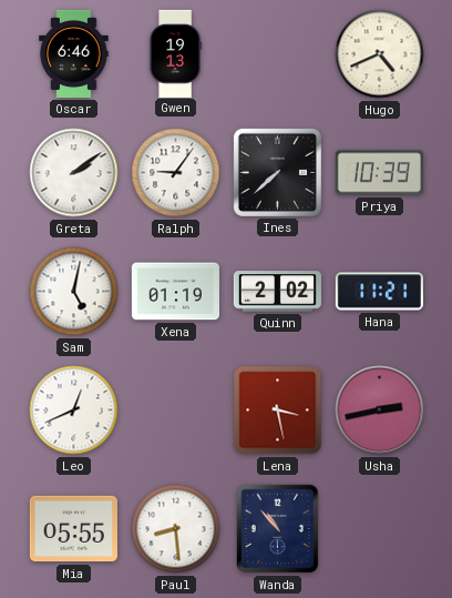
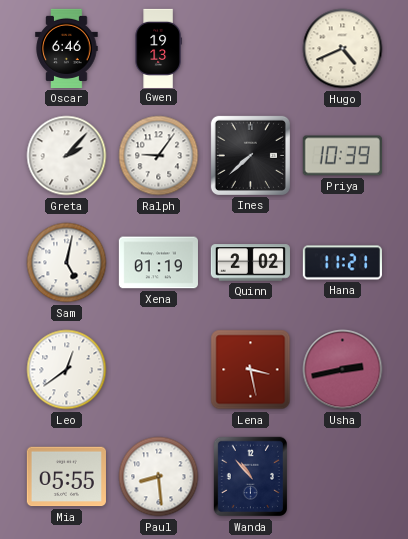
Greta: 2:09 -> 2:07
Leo: 12:41 -> 12:39
